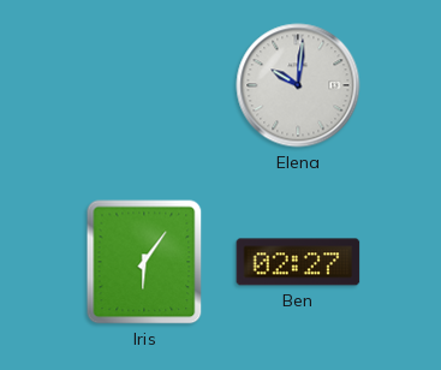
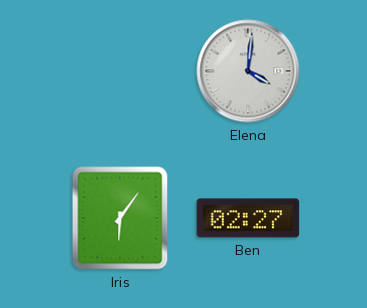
Elena: 10:01 -> 4:01
